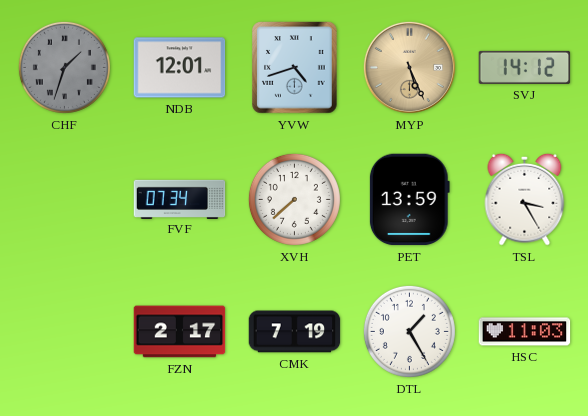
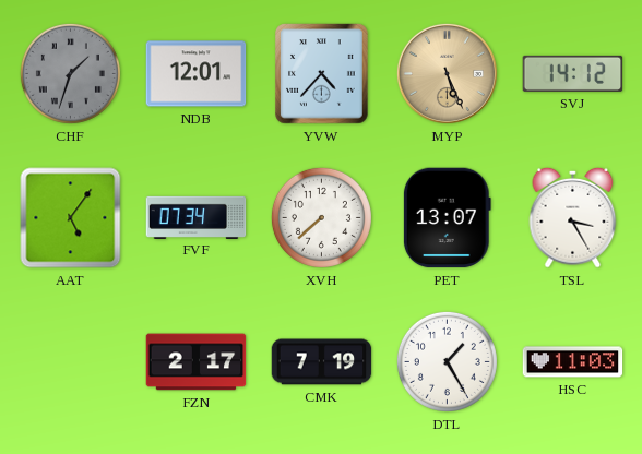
YVW: 4:42 -> 4:37
AAT: none -> 5:06
PET: 13:59 -> 13:07
